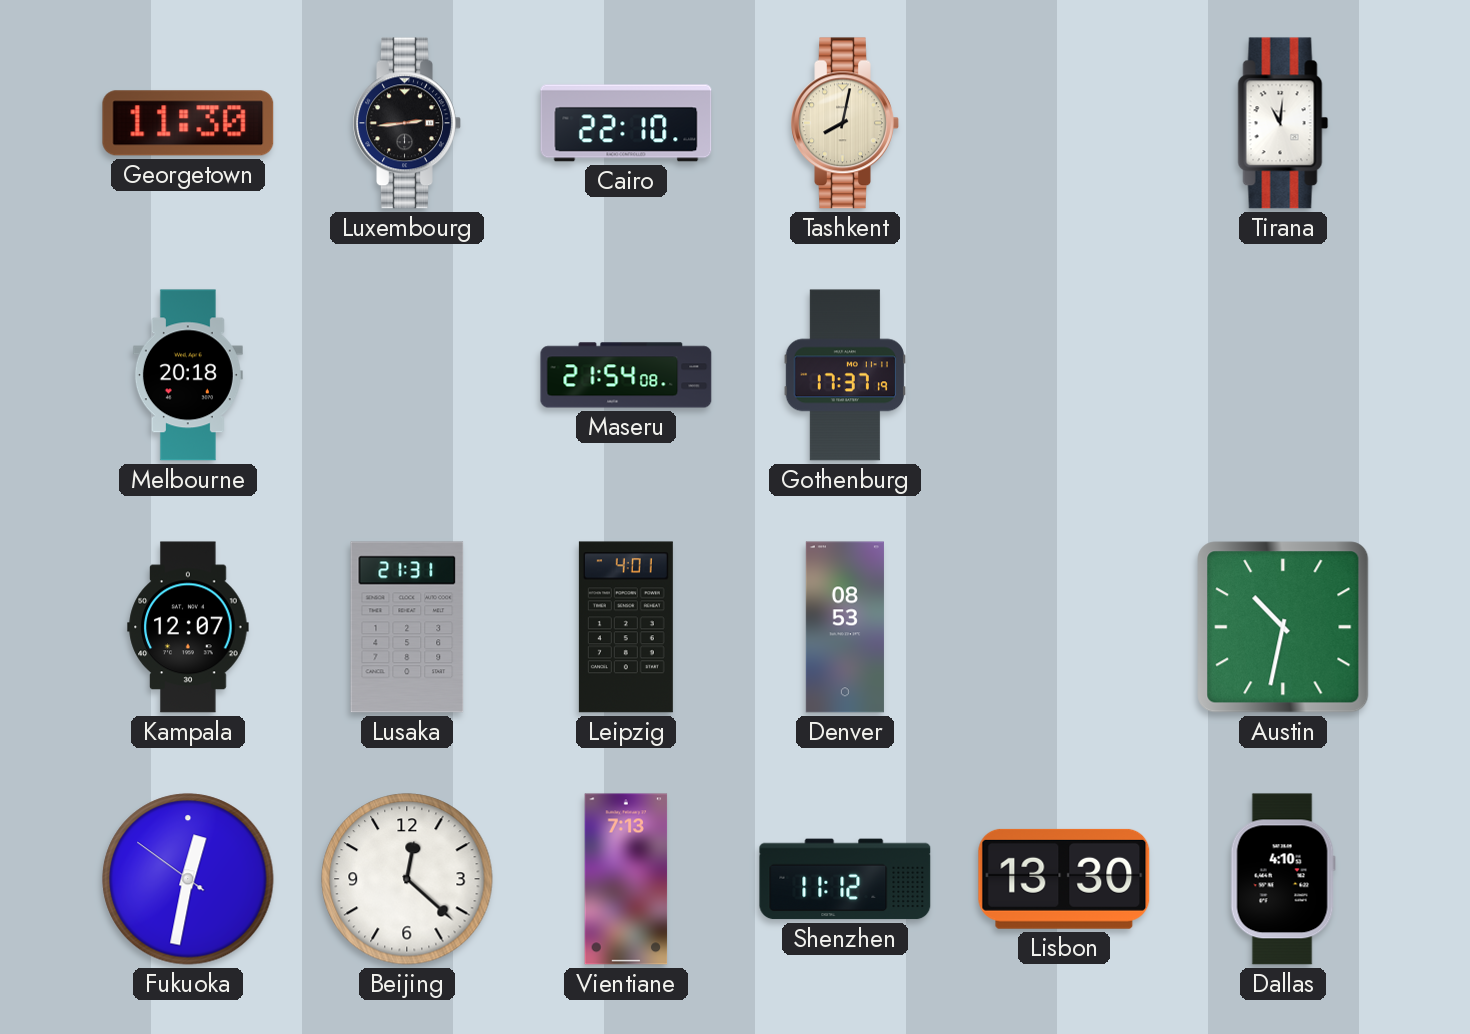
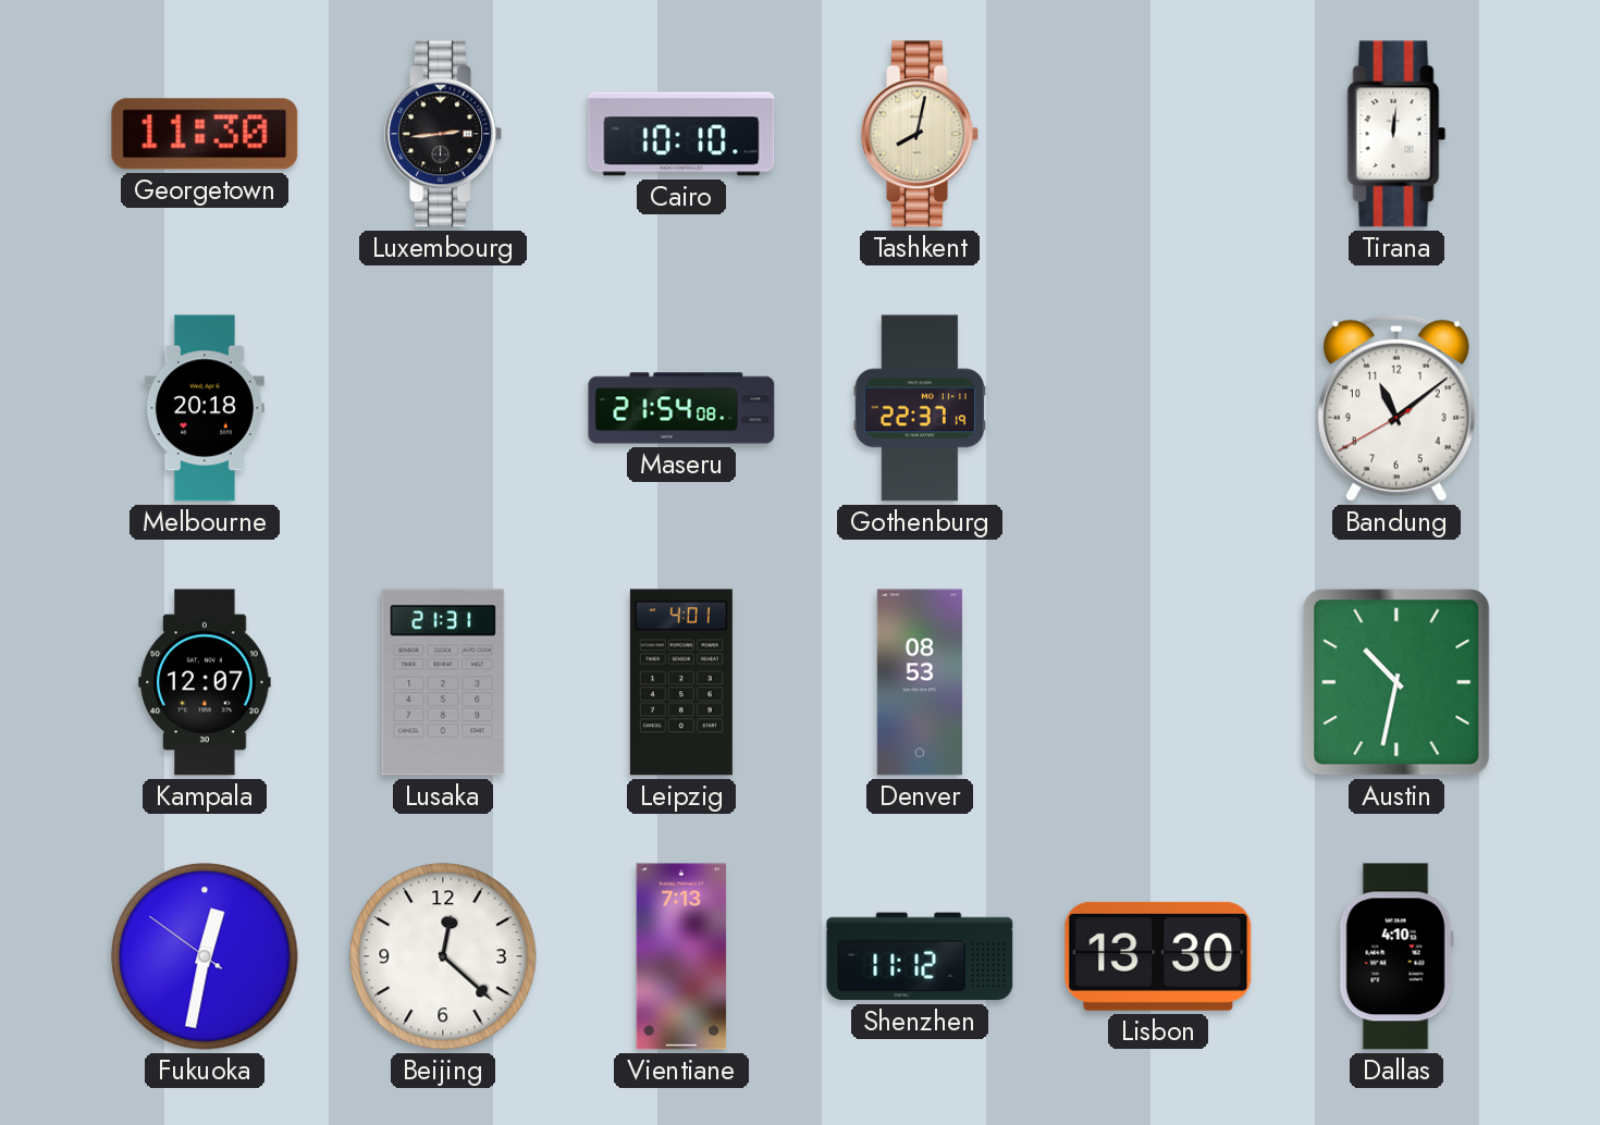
Cairo: 22:10 -> 10:10
Tirana: 11:01 -> 12:01
Gothenburg: 17:37 -> 22:37
Bandung: none -> 11:08
